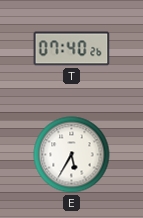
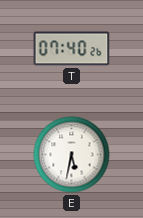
E: 5:35 -> 5:32
